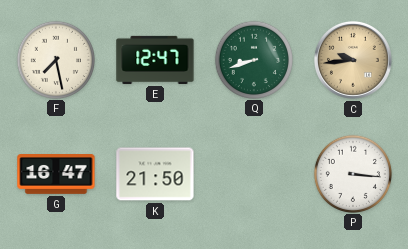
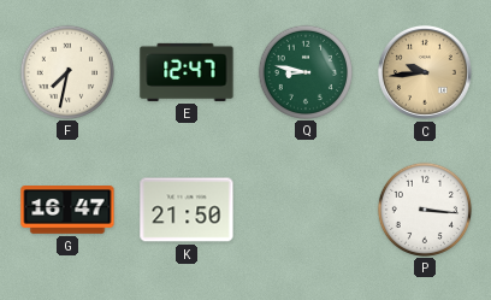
F: 7:28 -> 7:32
Q: 8:42 -> 8:47
